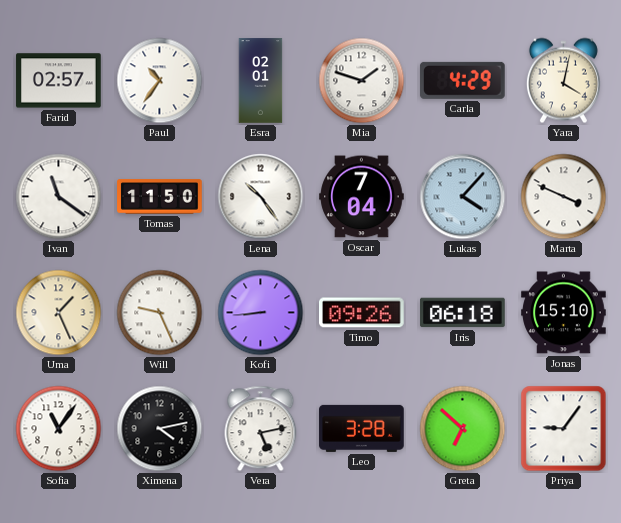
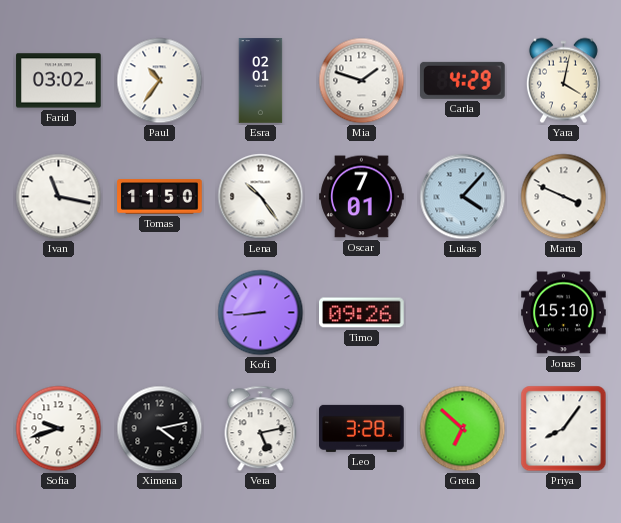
Farid: 02:57 -> 03:02
Ivan: 11:21 -> 11:17
Oscar: 7:04 -> 7:01
Uma: 1:26 -> none
Will: 9:26 -> none
Iris: 06:18 -> none
Sofia: 11:06 -> 9:42
Priya: 9:06 -> 8:06
